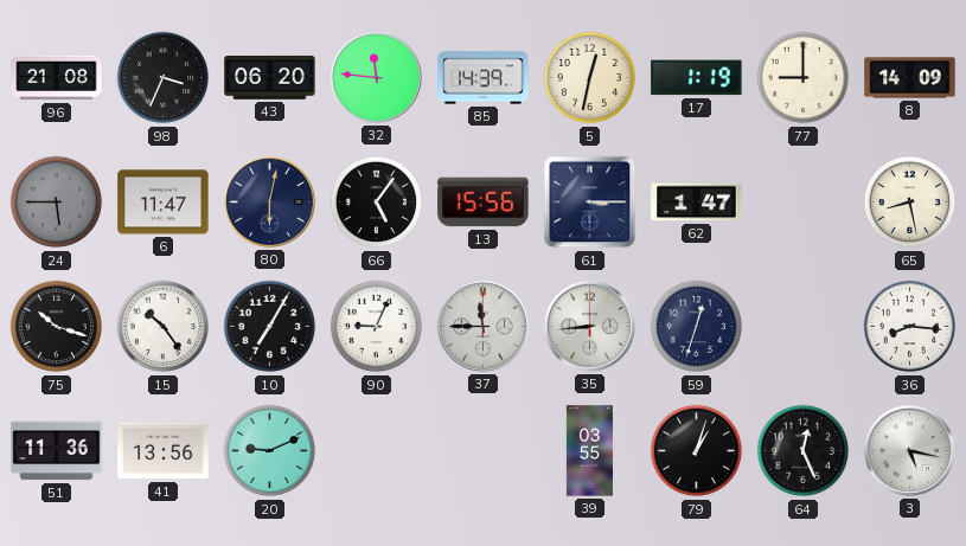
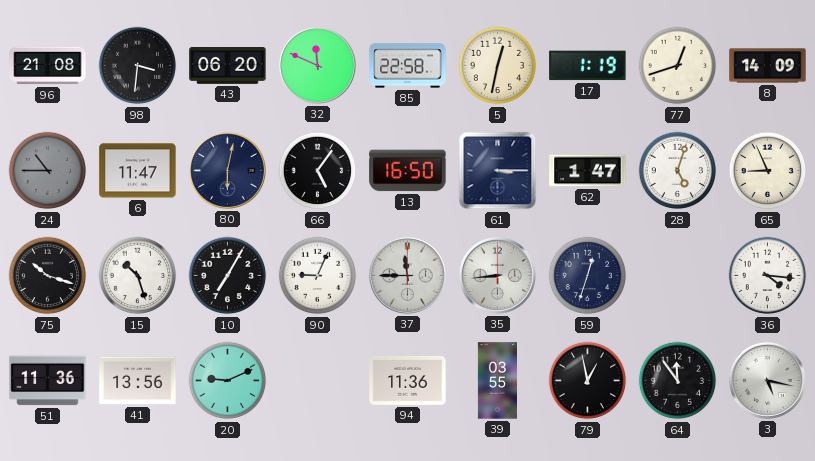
98: 3:34 -> 3:31
32: 11:46 -> 11:49
85: 14:39 -> 22:58
77: 9:00 -> 12:42
24: 5:45 -> 10:45
13: 15:56 -> 16:50
28: none -> 5:03
65: 8:28 -> 8:56
15: 10:24 -> 10:27
36: 8:16 -> 4:16
94: none -> 11:36
79: 1:03 -> 12:58
64: 12:26 -> 11:54
